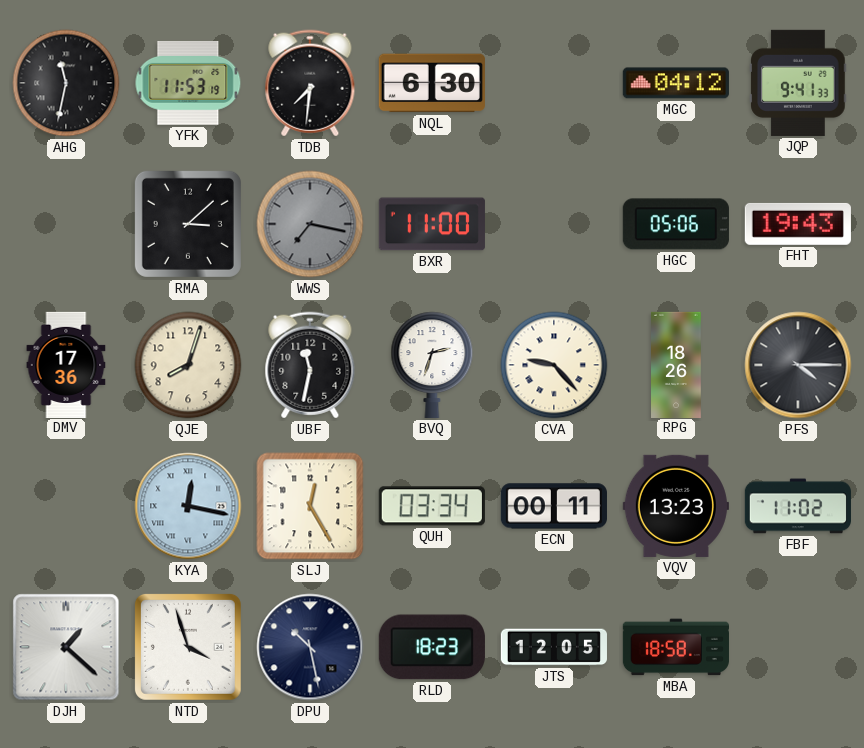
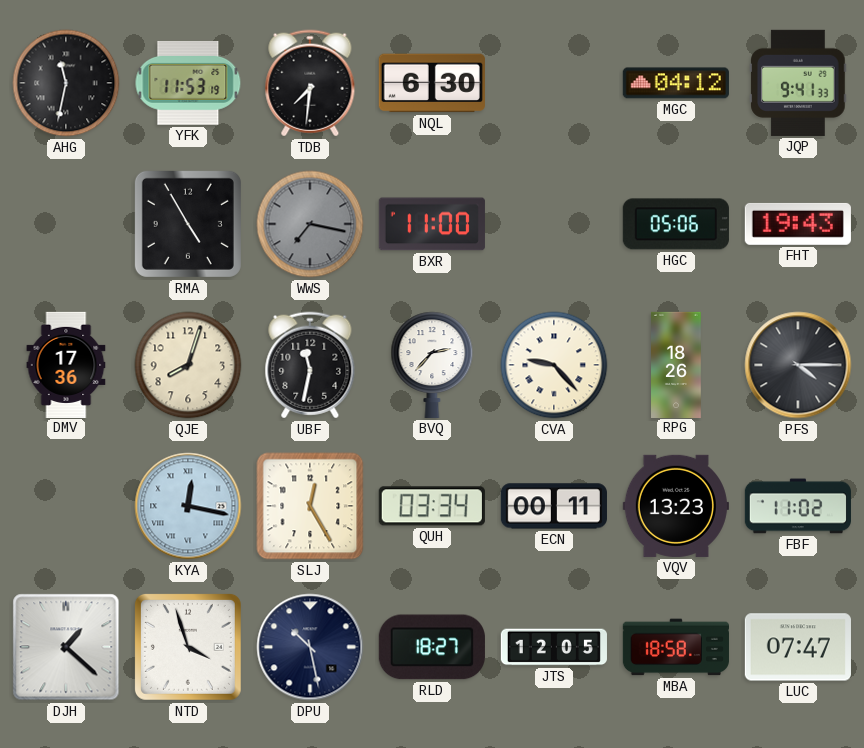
RMA: 3:08 -> 4:55
BVQ: 2:33 -> 2:37
RLD: 18:23 -> 18:27
LUC: none -> 07:47
